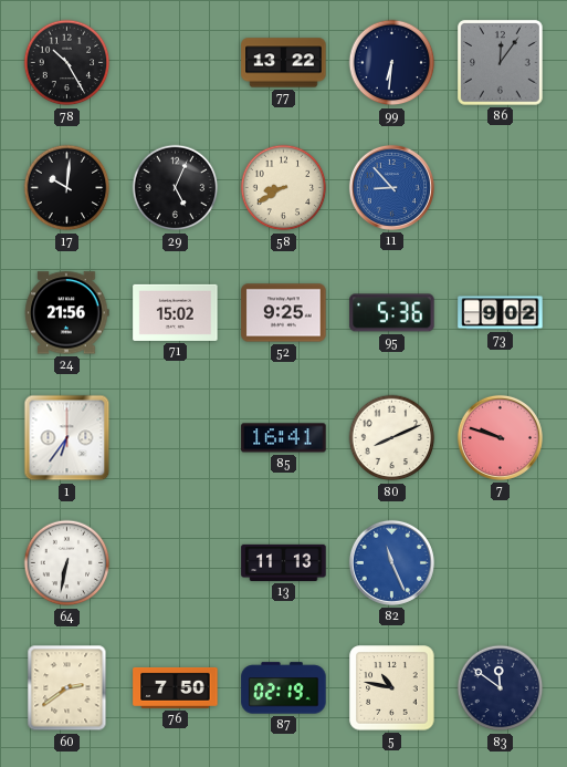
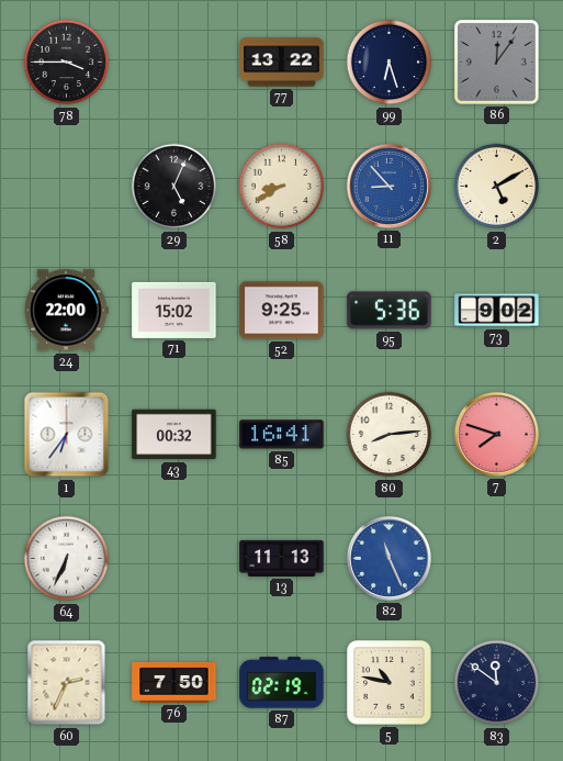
78: 10:25 -> 3:45
99: 6:31 -> 6:27
17: 10:01 -> none
2: none -> 5:10
24: 21:56 -> 22:00
43: none -> 00:32
80: 8:11 -> 8:14
7: 9:48 -> 7:48
64: 6:32 -> 6:34
60: 2:39 -> 2:34
